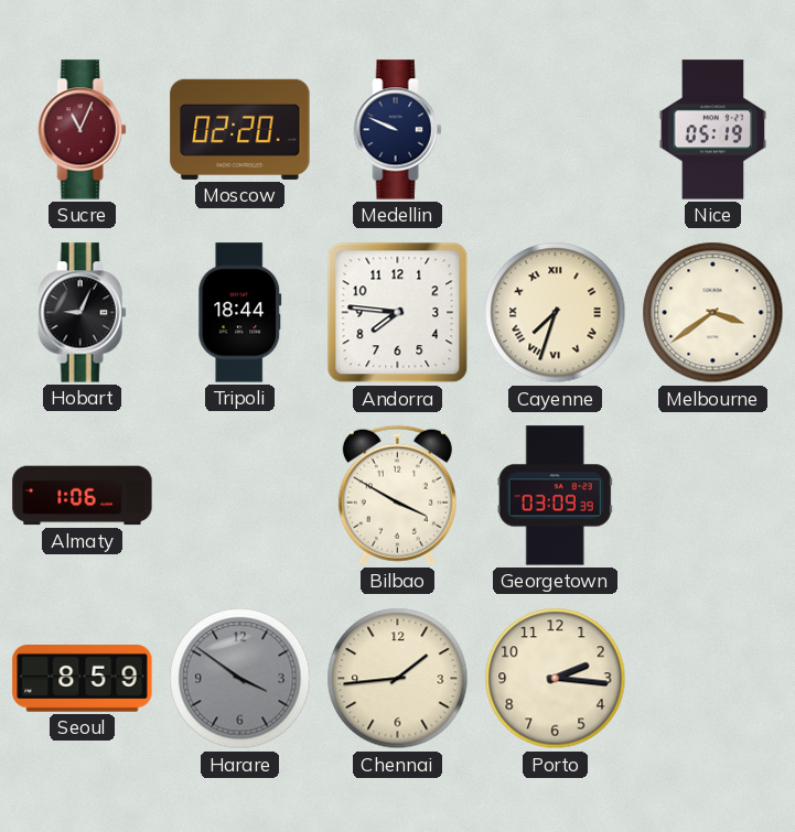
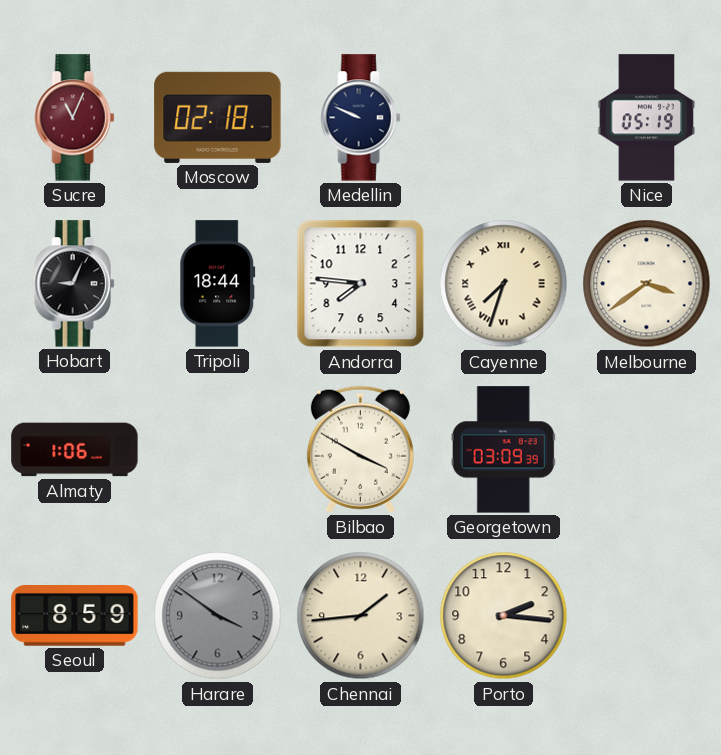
Moscow: 02:20 -> 02:18
